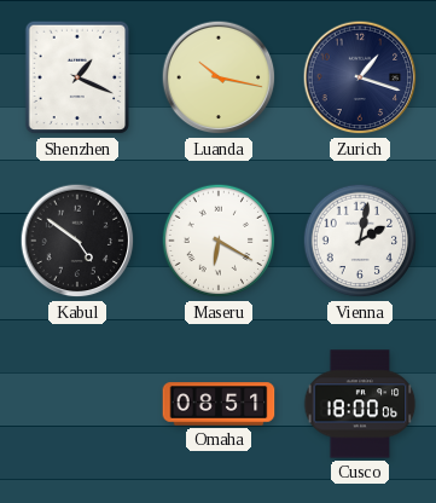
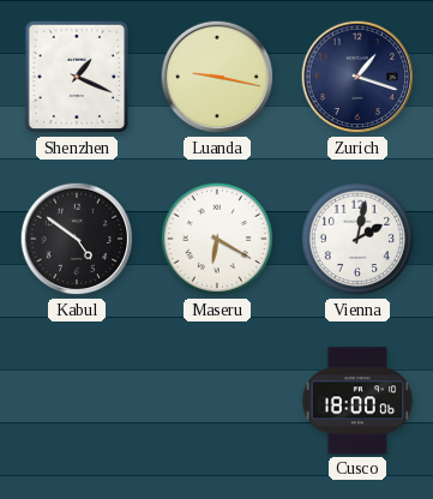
Luanda: 10:17 -> 9:17
Omaha: 08:51 -> none
